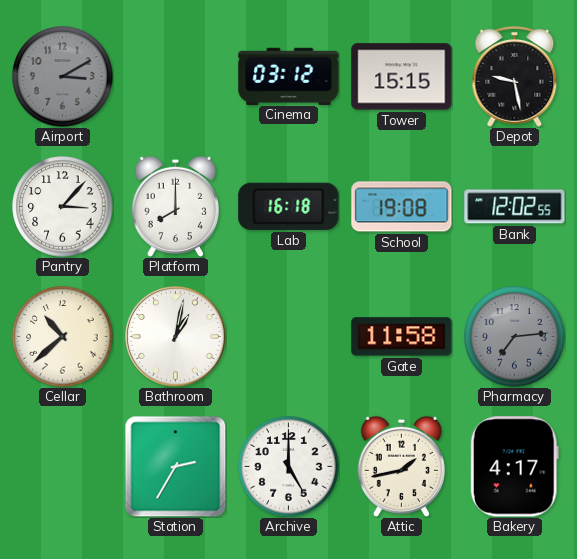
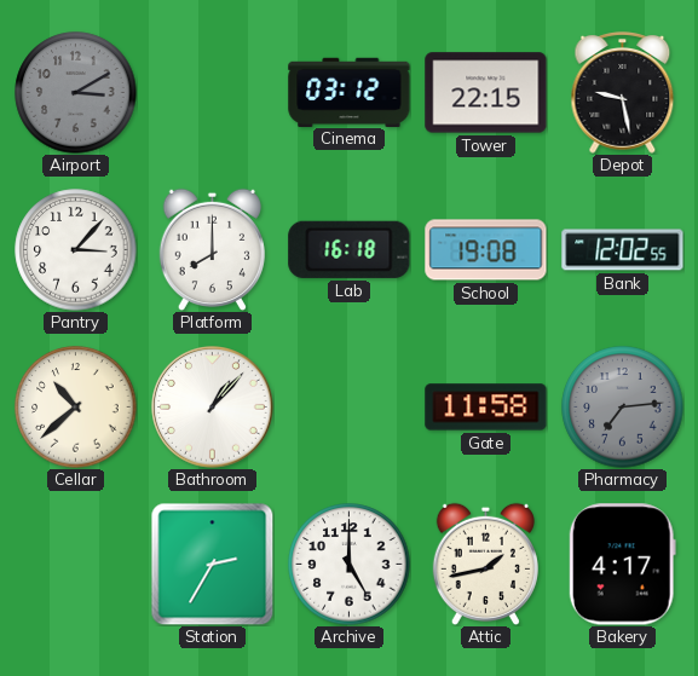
Tower: 15:15 -> 22:15
Bathroom: 1:02 -> 1:07
